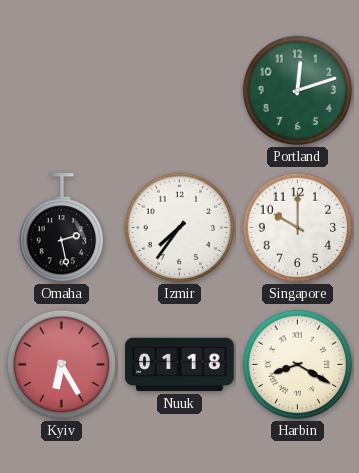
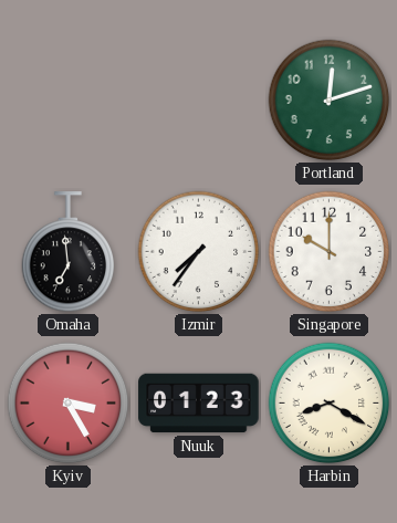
Omaha: 2:28 -> 6:59
Kyiv: 6:25 -> 3:25
Nuuk: 01:18 -> 01:23
